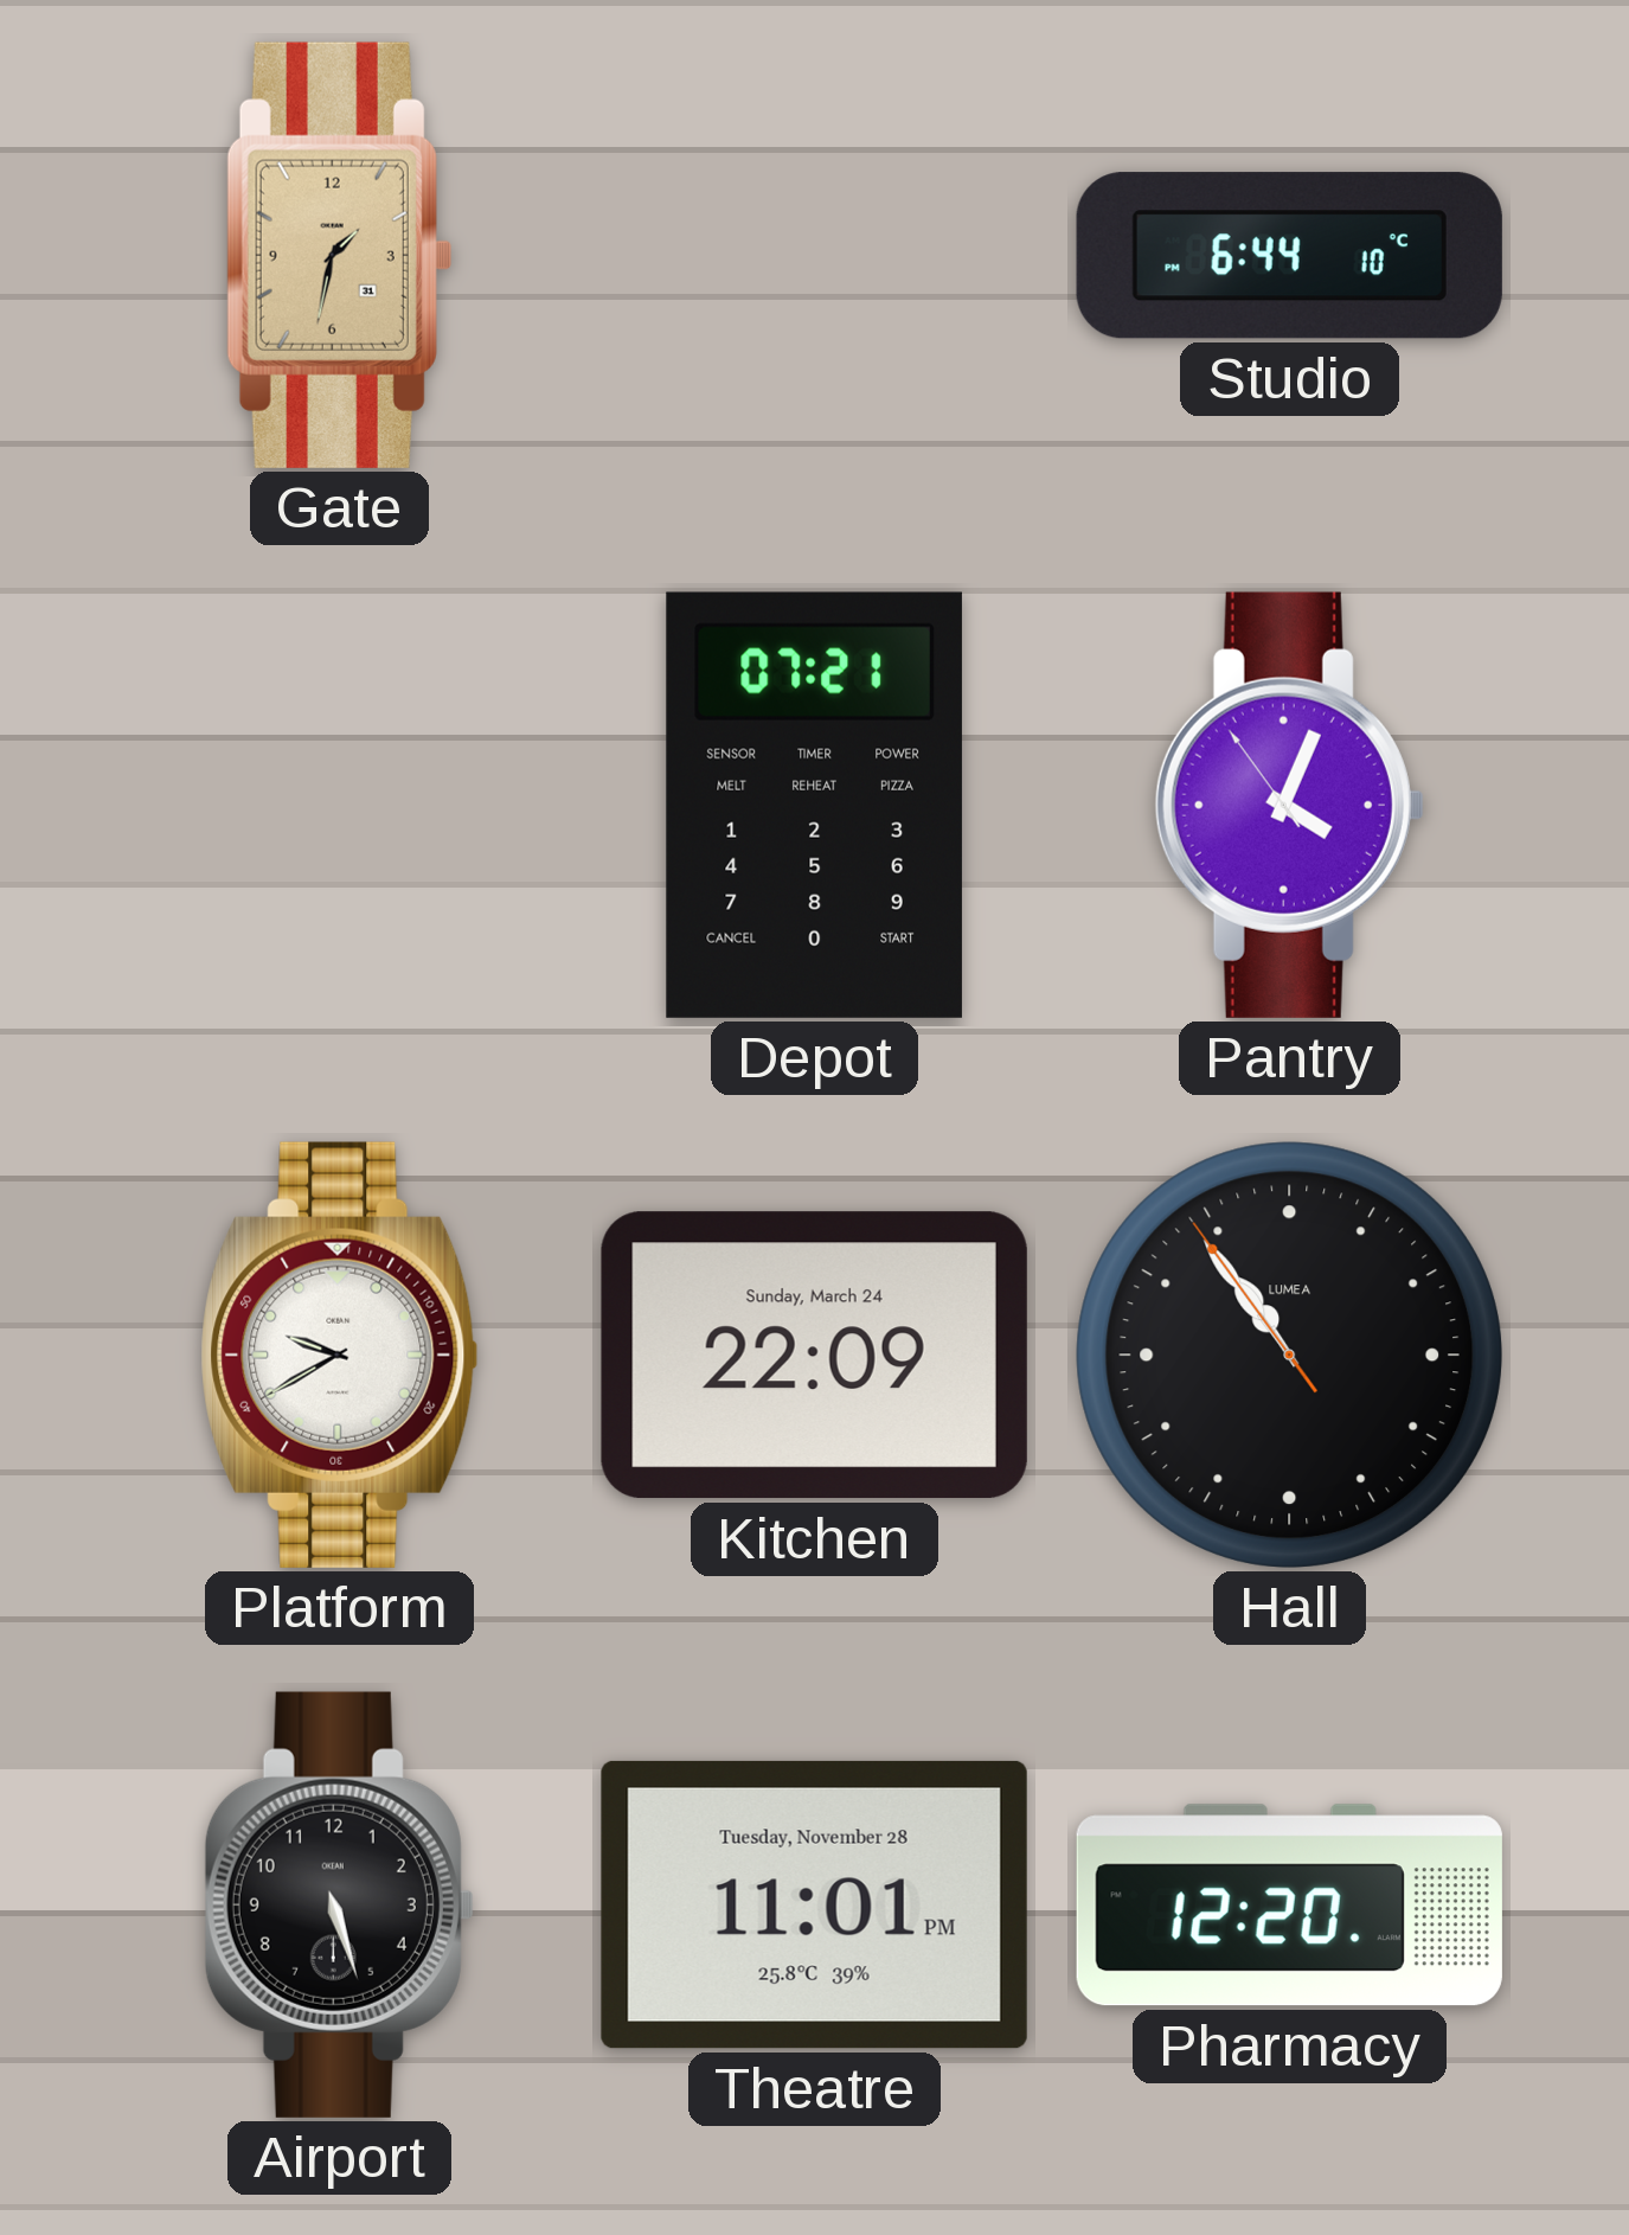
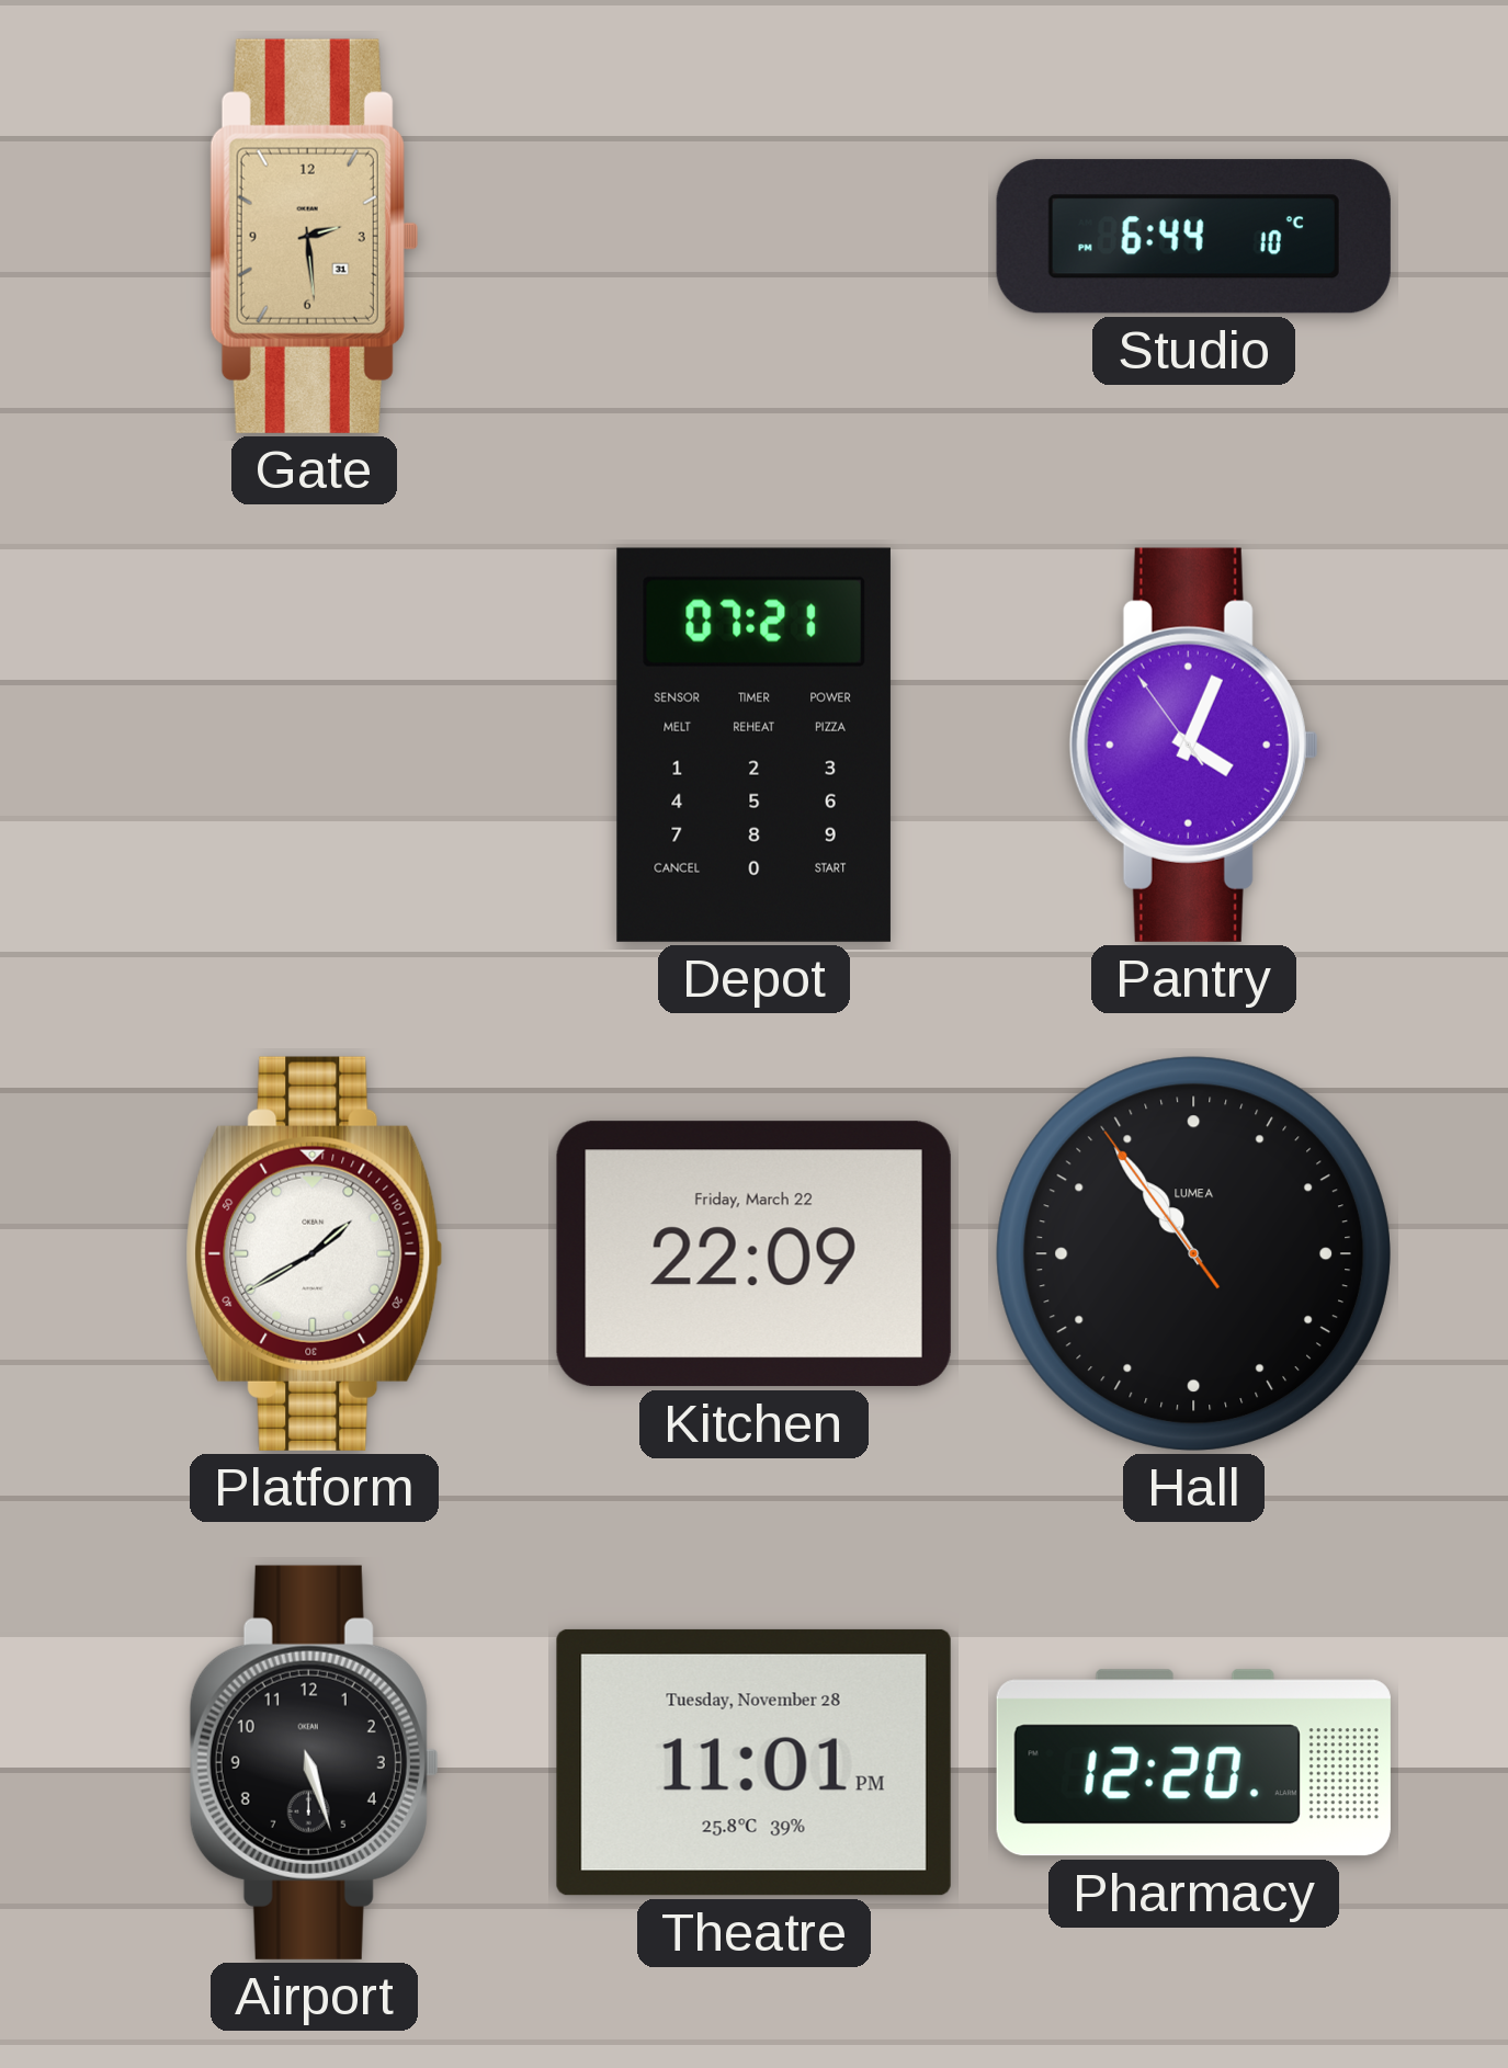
Gate: 1:32 -> 2:29
Platform: 9:40 -> 1:40
Kitchen date: Sunday, March 24 -> Friday, March 22
